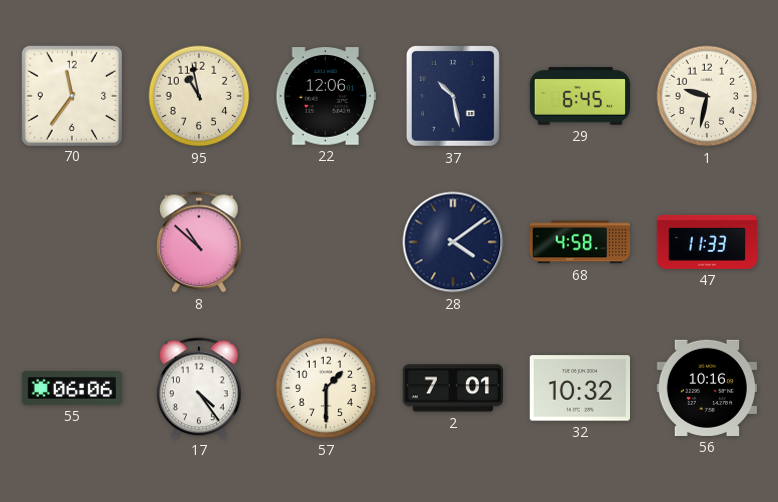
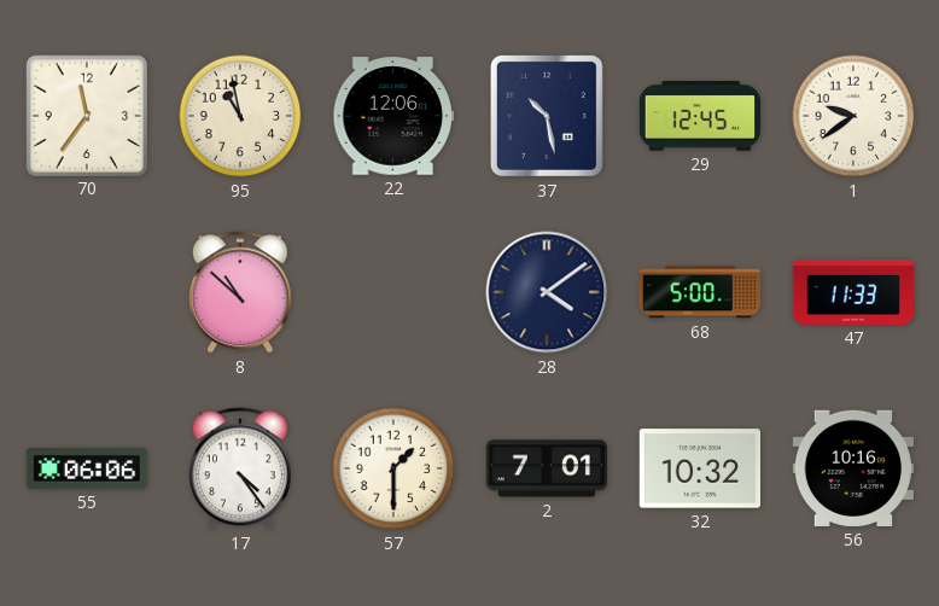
29: 6:45 -> 12:45
1: 9:32 -> 9:39
68: 4:58 -> 5:00
